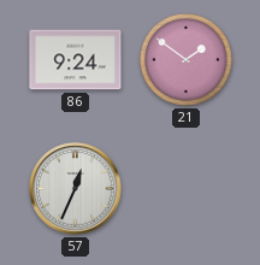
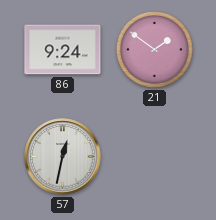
57: 12:34 -> 12:32
